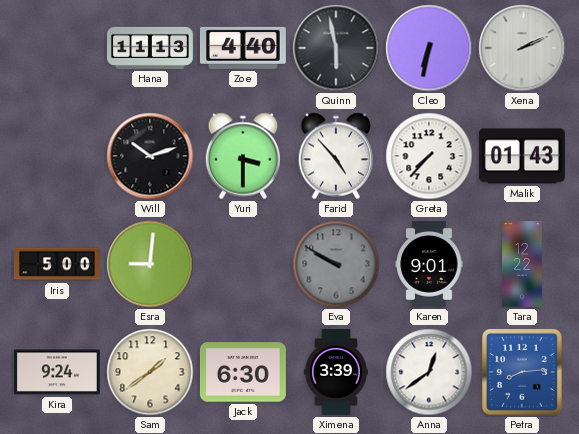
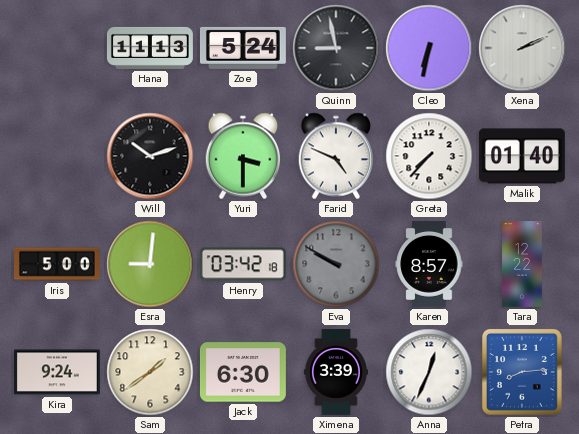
Zoe: 4:40 -> 5:24
Quinn: 5:58 -> 8:58
Farid: 4:53 -> 4:49
Malik: 01:43 -> 01:40
Henry: none -> 03:42
Karen: 9:01 -> 8:57
Anna: 12:39 -> 12:34
